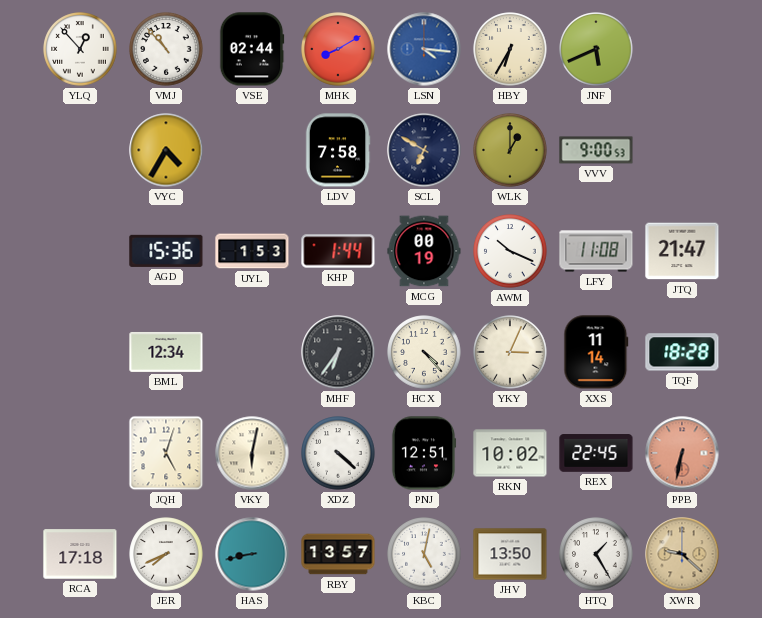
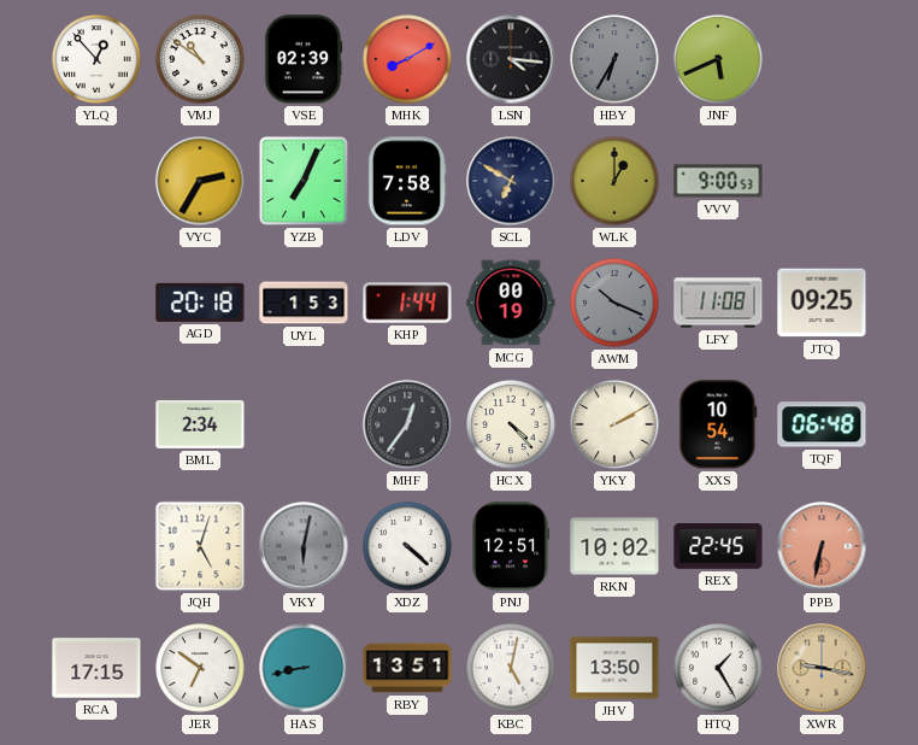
VMJ: 10:53 -> 10:51
VSE: 02:44 -> 02:39
LSN dial: blue -> black
HBY dial: cream -> grey
VYC: 4:35 -> 2:35
YZB: none -> 7:04
AGD: 15:36 -> 20:18
AWM dial: white -> grey
JTQ: 21:47 -> 09:25
BML: 12:34 -> 2:34
MHF: 6:36 -> 12:36
YKY: 3:04 -> 2:10
XXS: 11:14 -> 10:54
TQF: 18:28 -> 06:48
VKY dial: cream -> grey
RCA: 17:18 -> 17:15
JER: 7:41 -> 6:51
RBY: 13:57 -> 13:51
XWR: 9:22 -> 9:17
